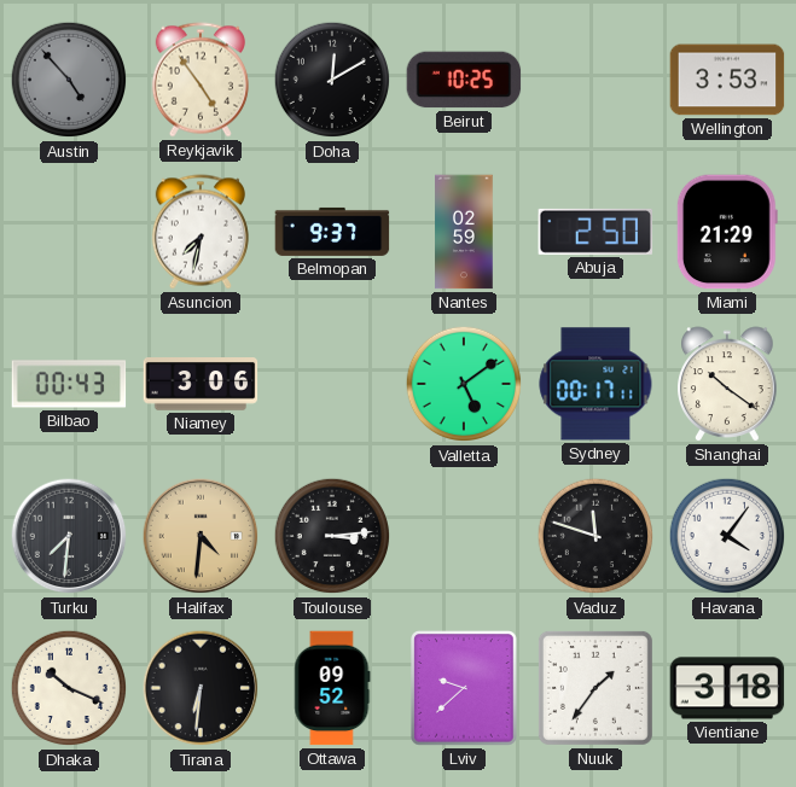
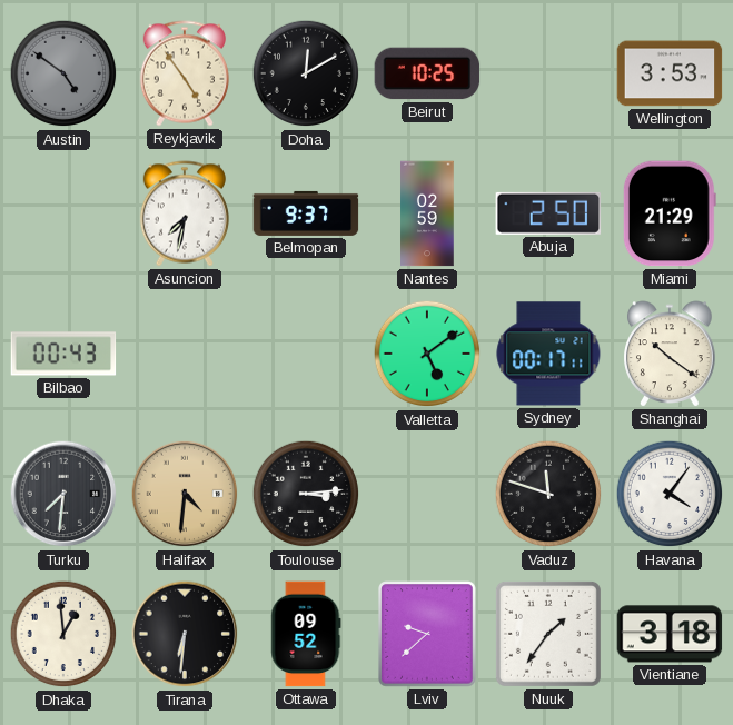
Austin: 4:53 -> 4:51
Niamey: 3:06 -> none
Dhaka: 10:19 -> 12:59
